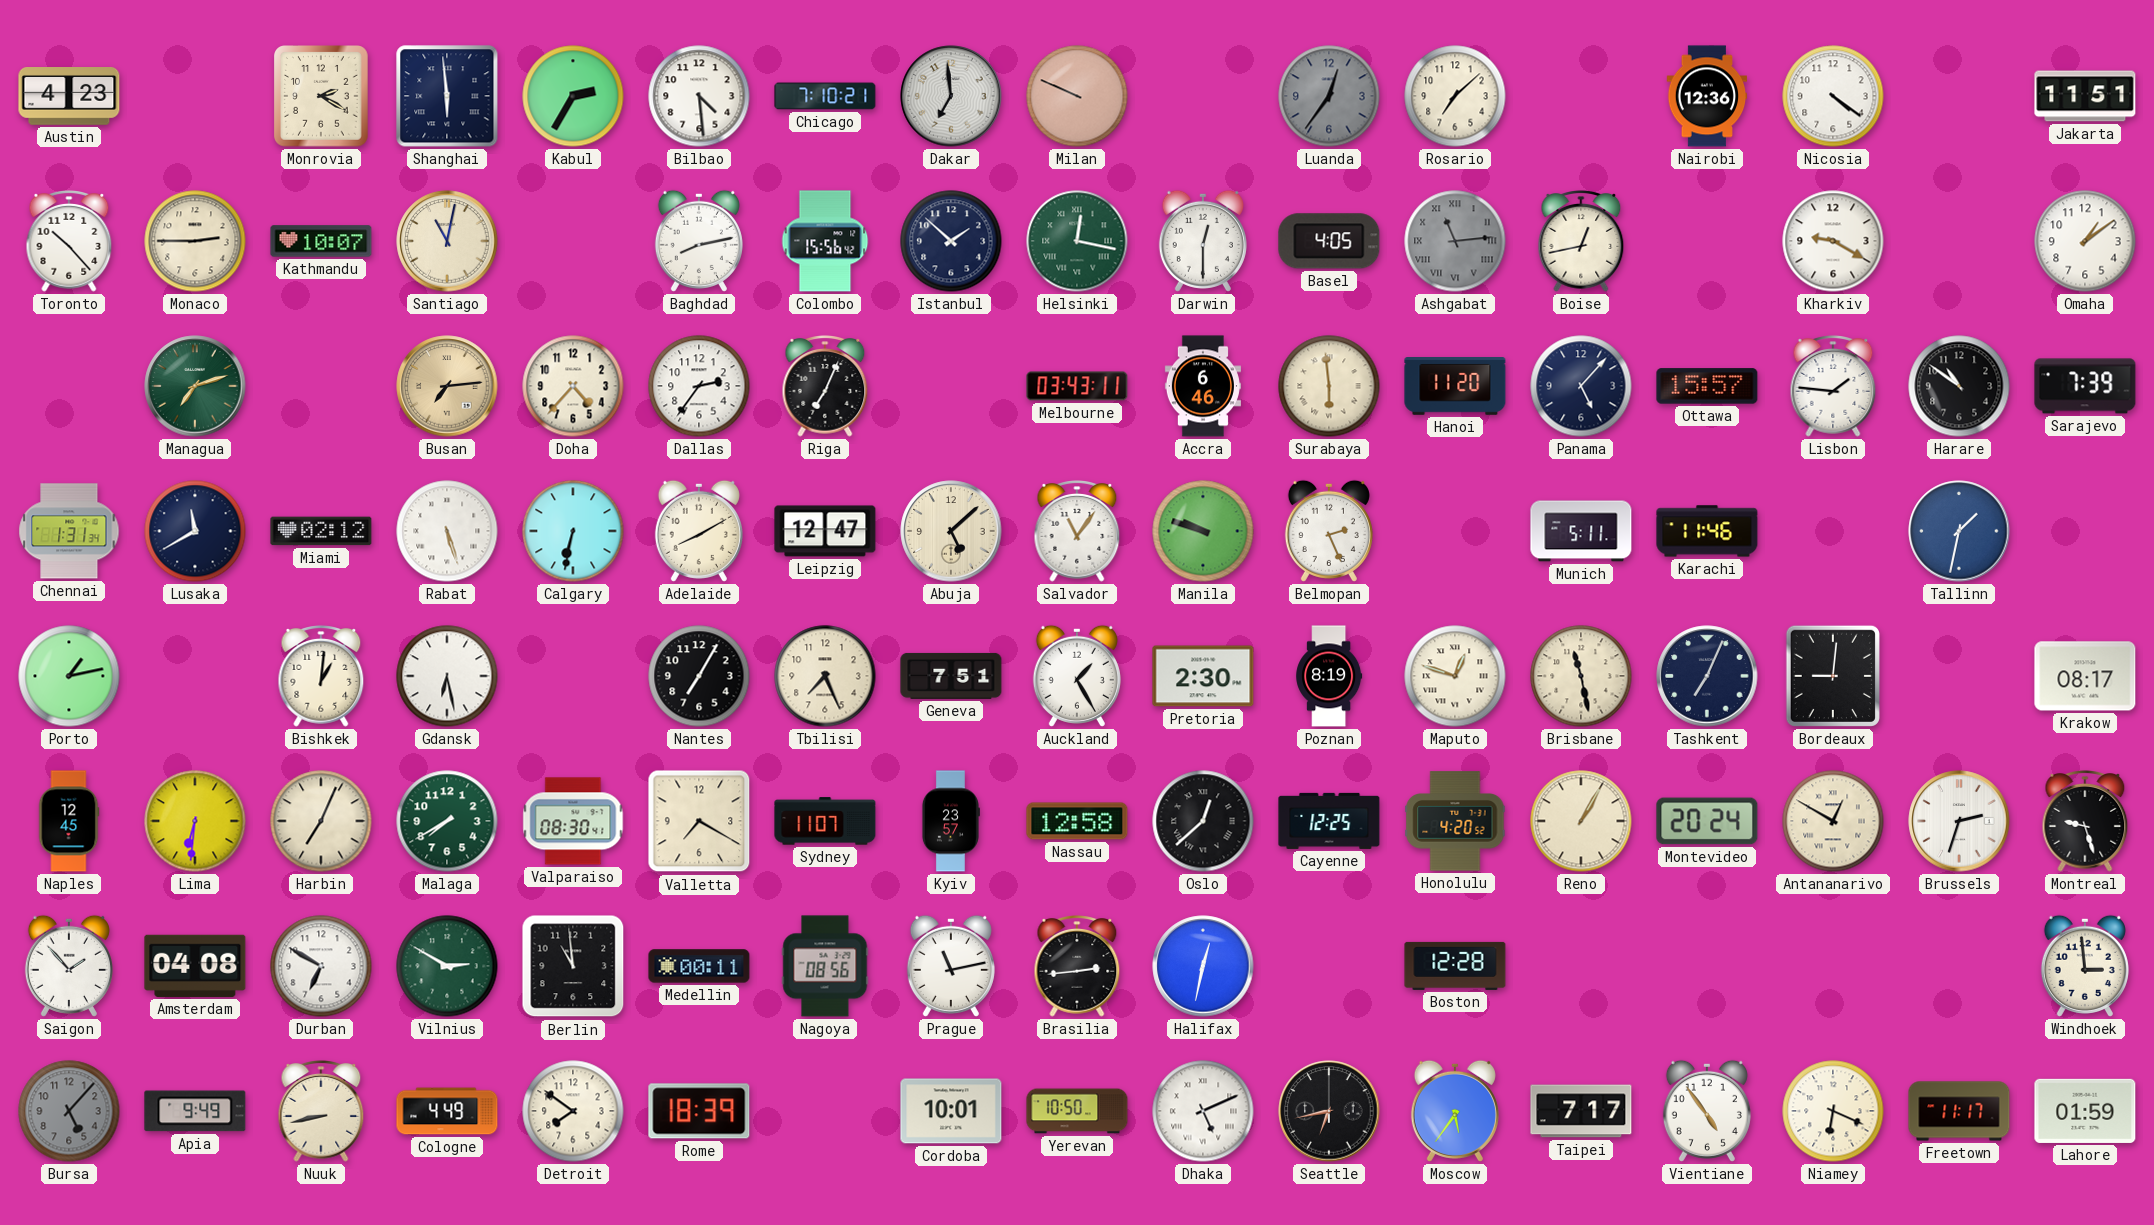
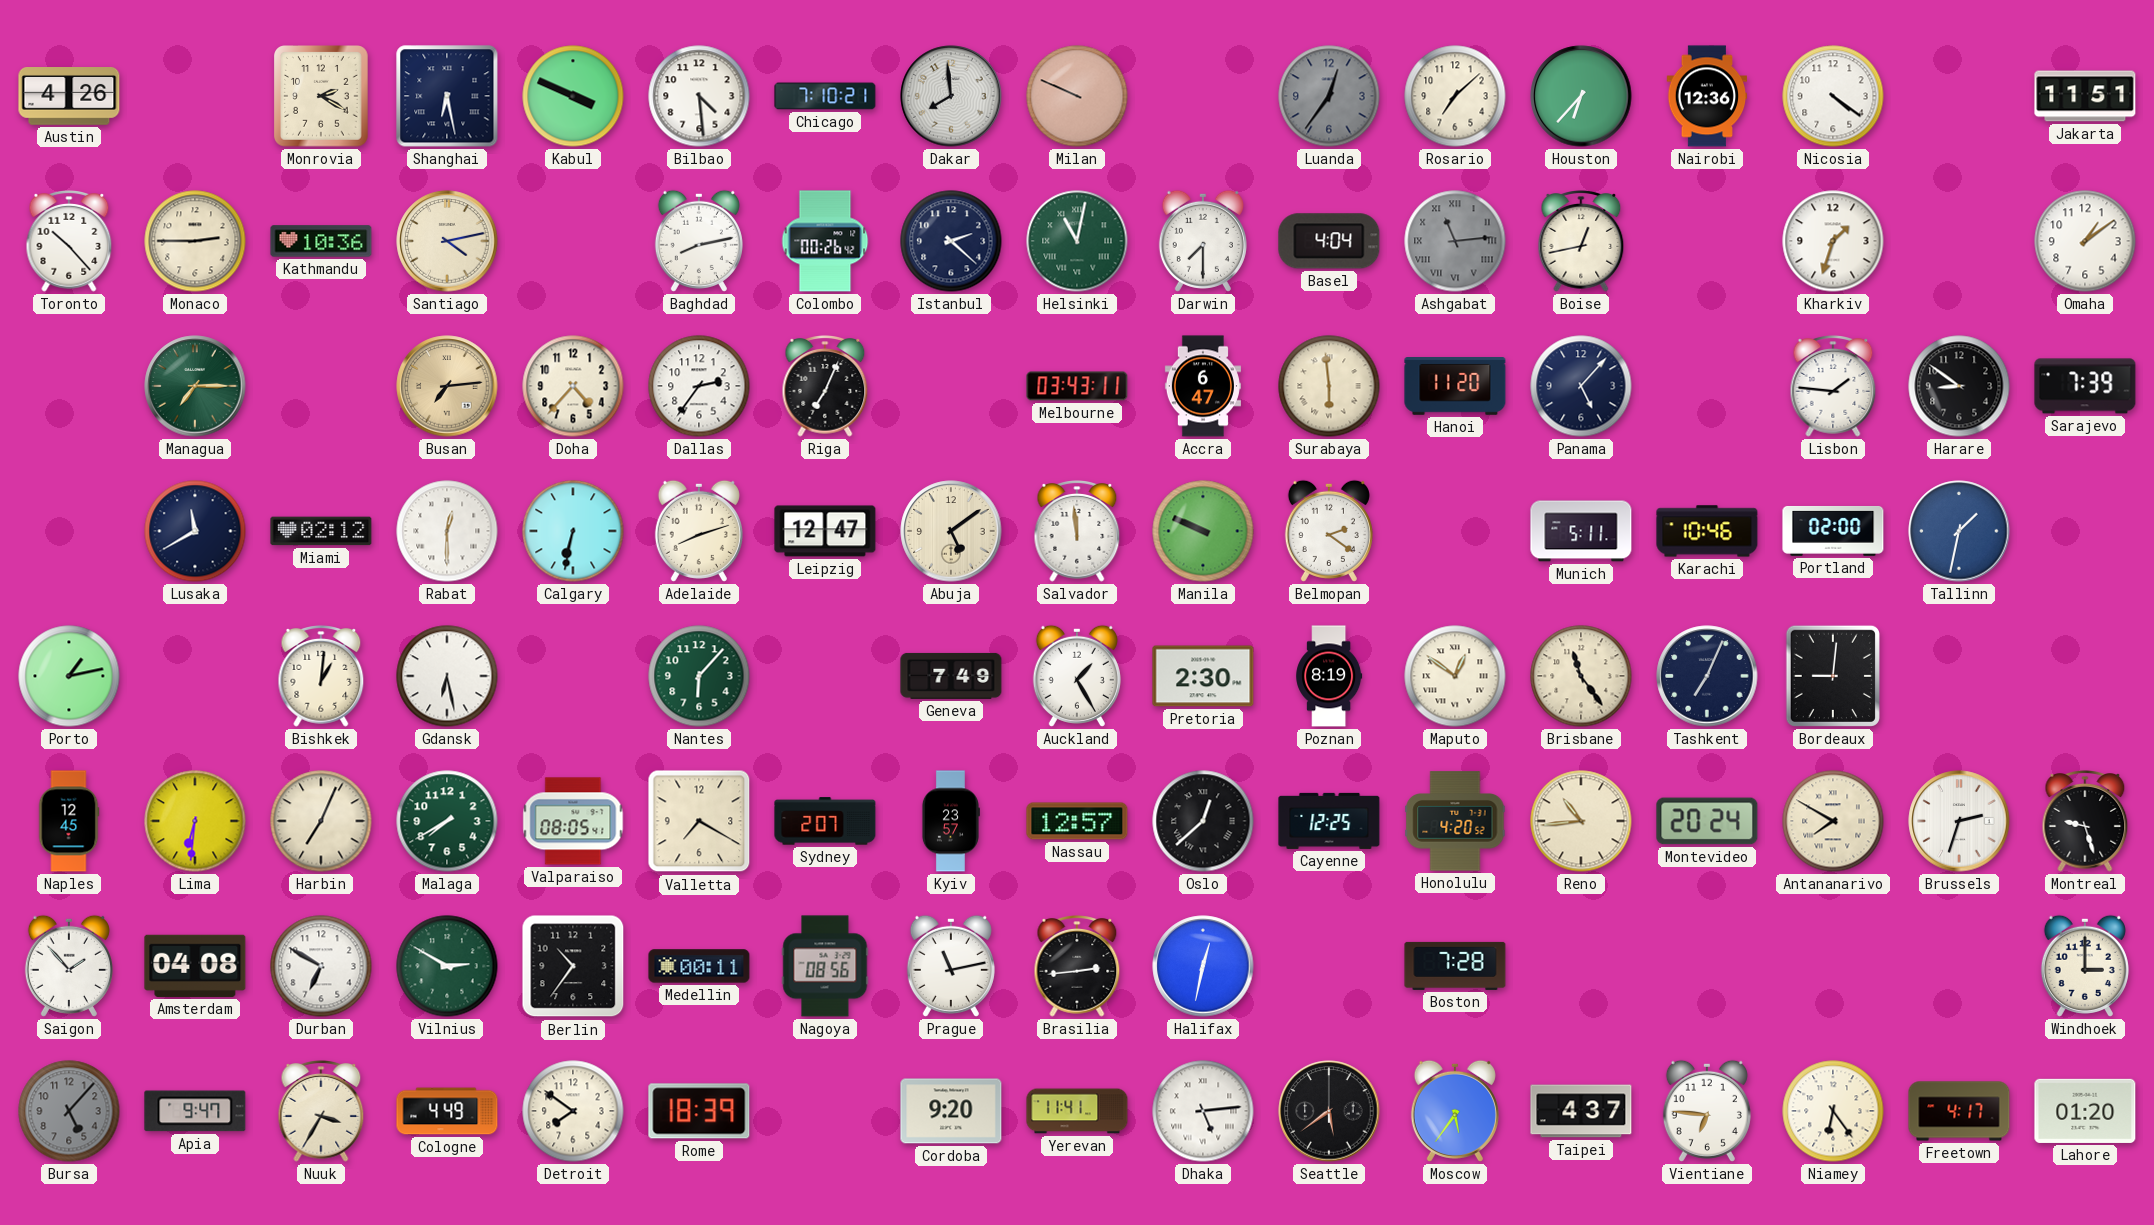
Austin: 4:23 -> 4:26
Shanghai: 5:59 -> 6:28
Kabul: 2:35 -> 3:49
Dakar: 6:59 -> 7:59
Houston: none -> 6:37
Kathmandu: 10:07 -> 10:36
Santiago: 11:02 -> 4:13
Colombo: 15:56 -> 00:26
Istanbul: 1:52 -> 2:22
Helsinki: 12:17 -> 11:02
Darwin: 12:30 -> 7:30
Basel: 4:05 -> 4:04
Kharkiv: 9:20 -> 1:33
Managua: 7:12 -> 7:15
Accra: 6:46 -> 6:47
Ottawa: 15:57 -> none
Harare: 10:51 -> 8:51
Chennai: 1:31 -> none
Rabat: 5:27 -> 12:30
Adelaide: 8:10 -> 8:12
Abuja: 5:08 -> 5:09
Salvador: 11:06 -> 11:59
Manila: 9:48 -> 9:49
Belmopan: 2:26 -> 2:21
Karachi: 11:46 -> 10:46
Portland: none -> 02:00
Nantes: 7:05 -> 6:07
Nantes dial: black -> green
Tbilisi: 7:26 -> none
Geneva: 7:51 -> 7:49
Maputo: 12:48 -> 12:51
Brisbane: 11:28 -> 11:24
Krakow: 08:17 -> none
Valparaiso: 08:30 -> 08:05
Sydney: 11:07 -> 2:07
Nassau: 12:58 -> 12:57
Reno: 1:05 -> 10:44
Antananarivo: 12:50 -> 7:50
Berlin: 10:59 -> 10:36
Boston: 12:28 -> 7:28
Windhoek: 2:59 -> 3:00
Apia: 9:49 -> 9:47
Nuuk: 8:43 -> 3:35
Cordoba: 10:01 -> 9:20
Yerevan: 10:50 -> 11:41
Dhaka: 5:11 -> 5:14
Seattle: 6:43 -> 5:39
Taipei: 7:17 -> 4:37
Vientiane: 4:54 -> 6:46
Niamey: 6:19 -> 6:24
Freetown: 11:17 -> 4:17
Lahore: 01:59 -> 01:20
